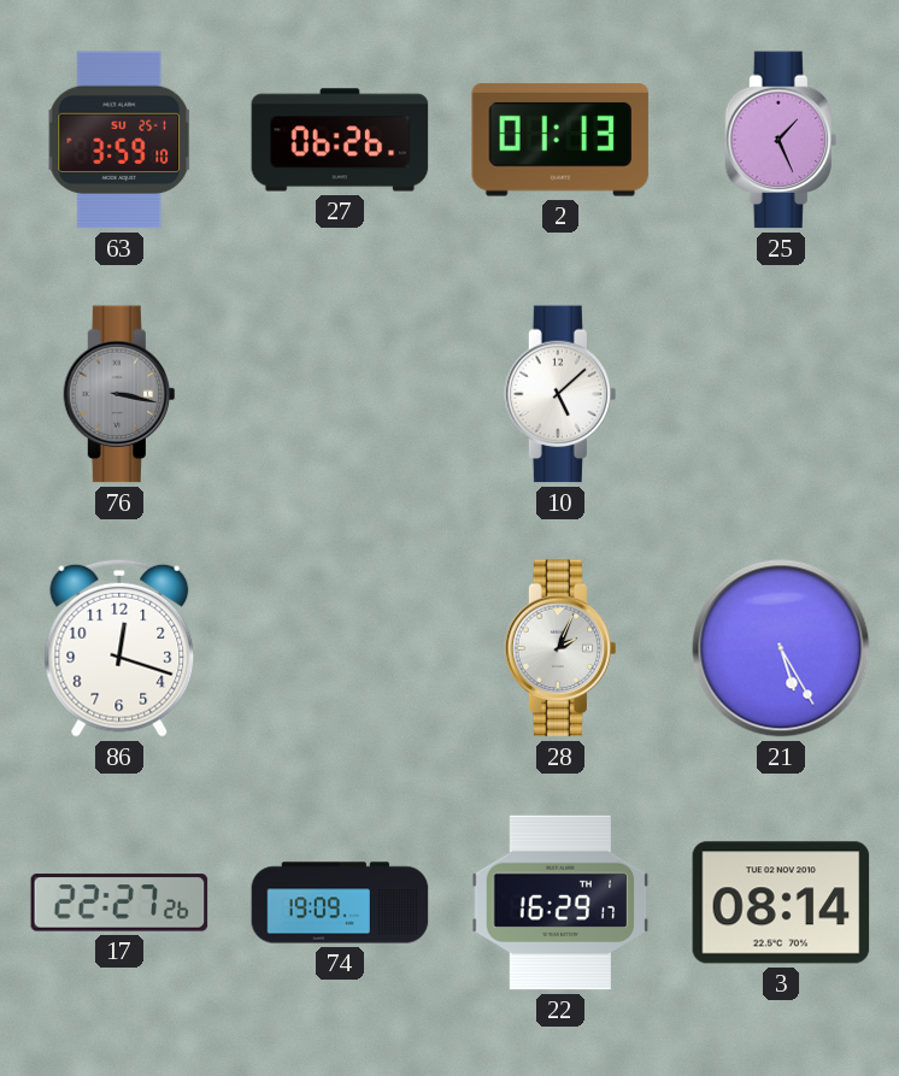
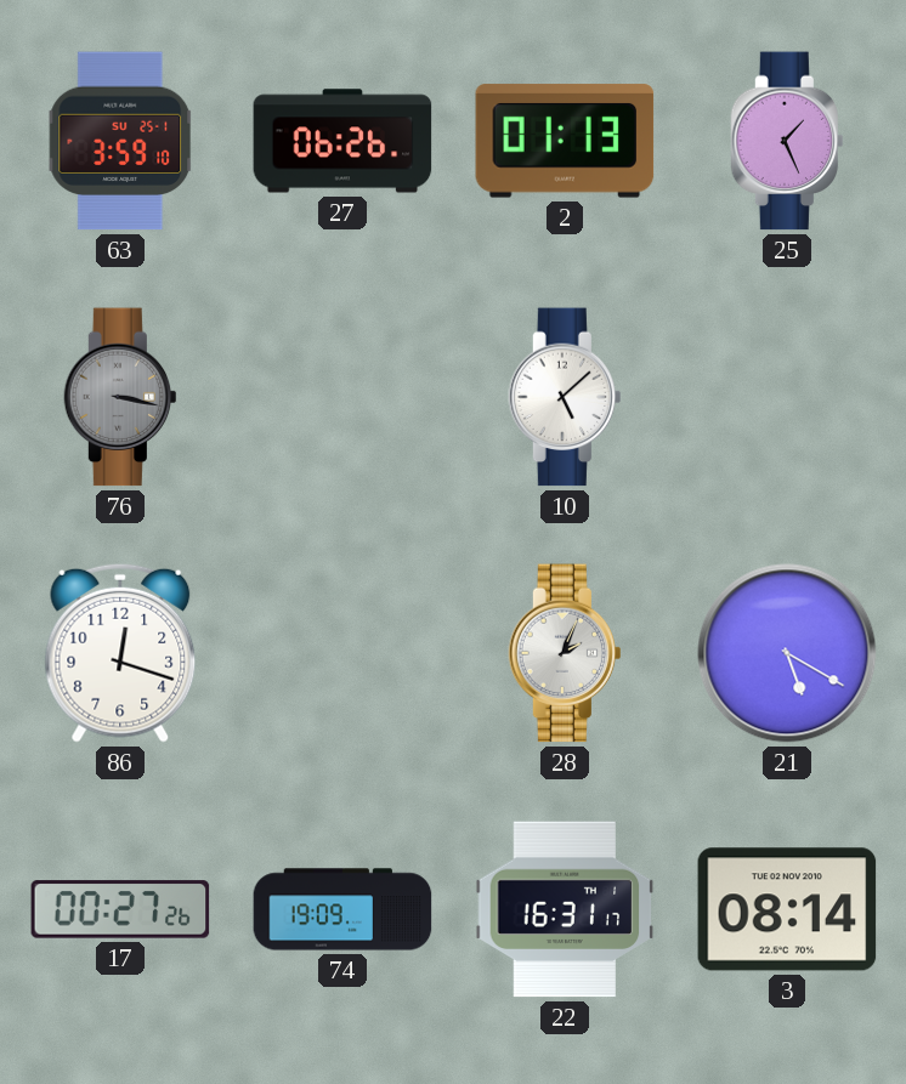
21: 5:25 -> 5:20
17: 22:27 -> 00:27
22: 16:29 -> 16:31
